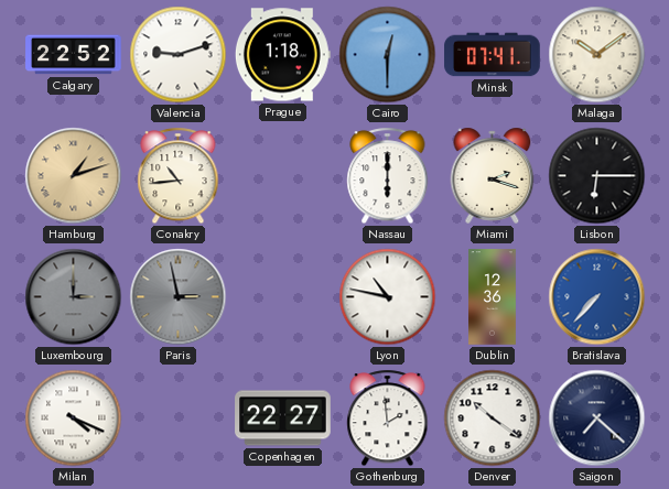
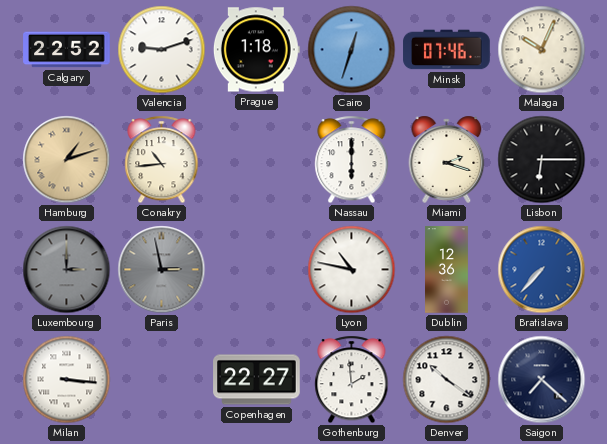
Cairo: 12:30 -> 12:33
Minsk: 07:41 -> 07:46
Malaga: 10:09 -> 10:04
Milan: 4:19 -> 3:16
